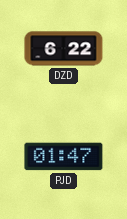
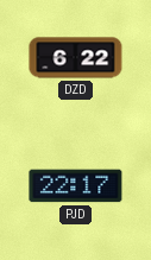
PJD: 01:47 -> 22:17
